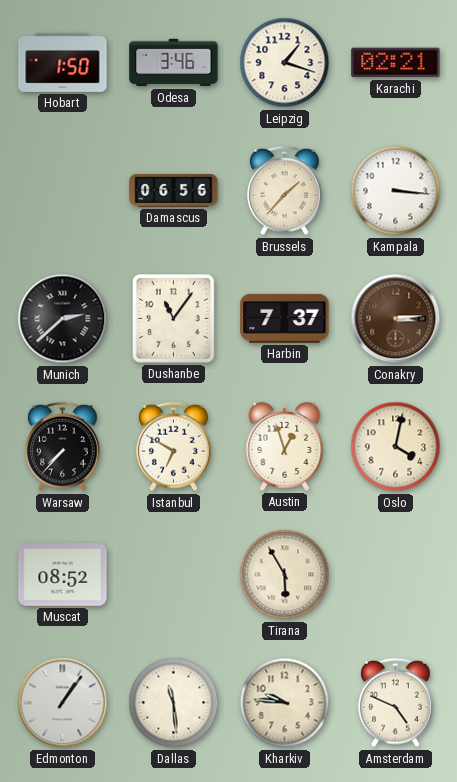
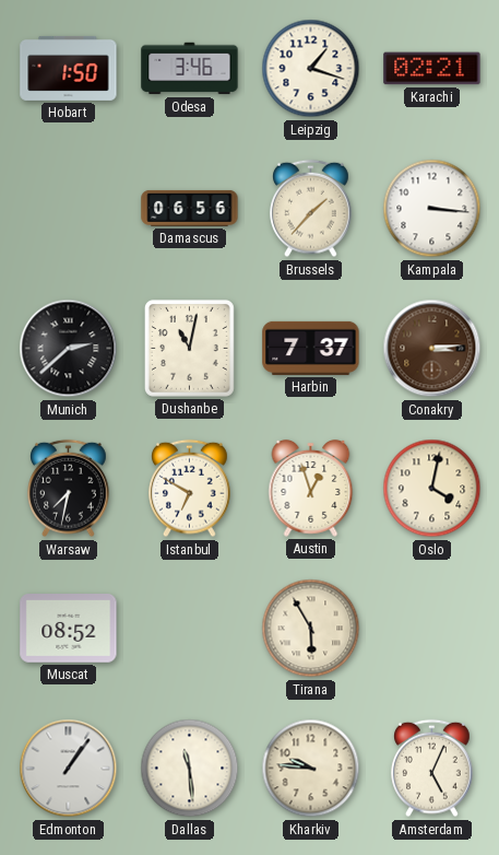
Dushanbe: 11:06 -> 11:02
Warsaw: 7:37 -> 7:32
Amsterdam: 4:49 -> 5:04
